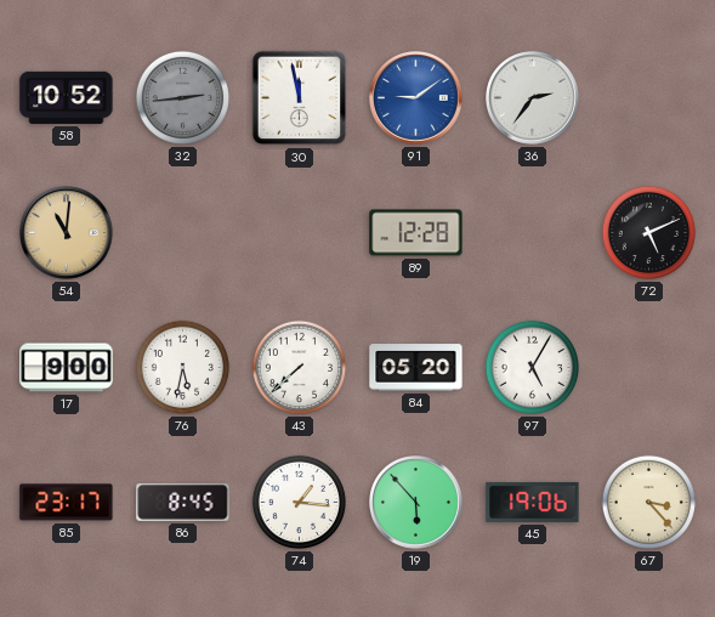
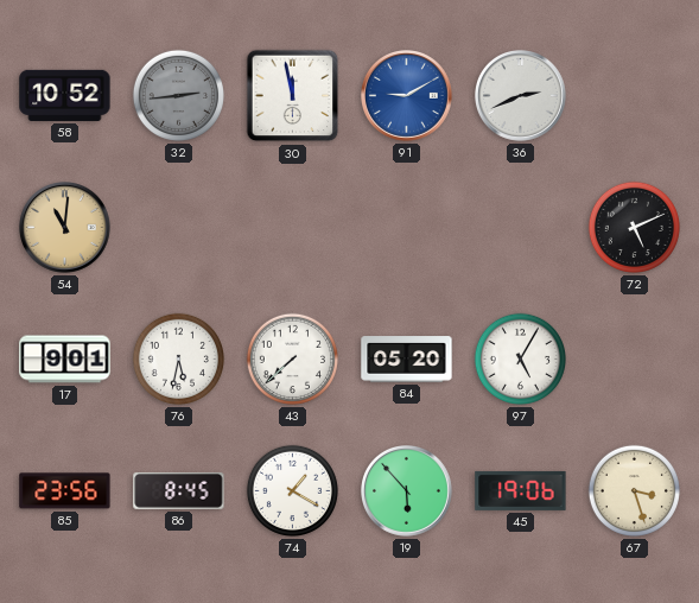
91: 9:09 -> 9:10
36: 2:36 -> 2:41
89: 12:28 -> none
17: 9:00 -> 9:01
85: 23:17 -> 23:56
74: 1:16 -> 1:20
67: 3:23 -> 3:27
